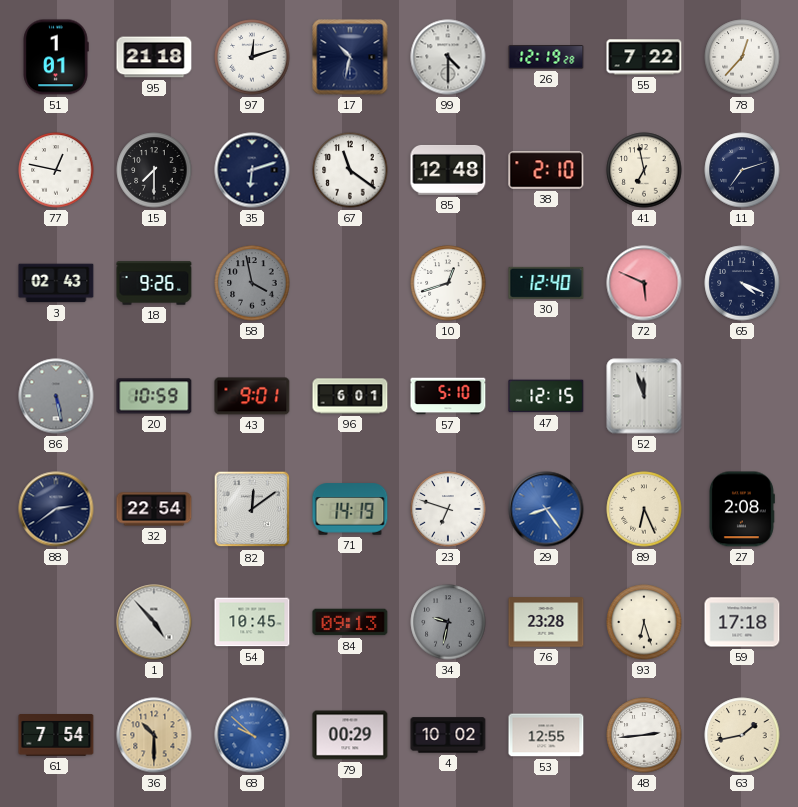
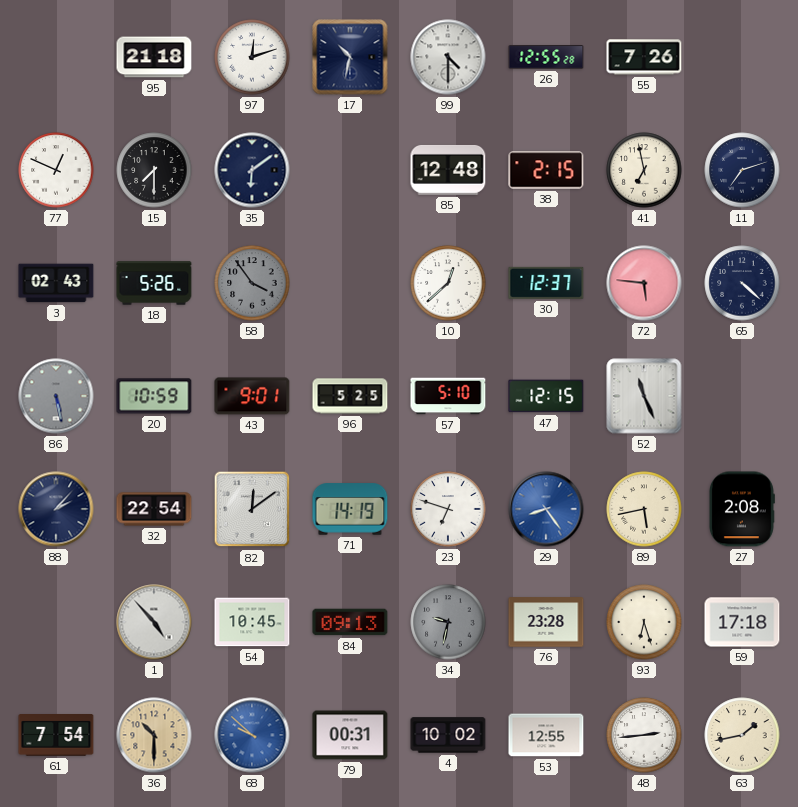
51: 1:01 -> none
26: 12:19 -> 12:55
55: 7:22 -> 7:26
78: 12:37 -> none
77: 12:47 -> 12:49
35: 6:12 -> 6:09
67: 11:21 -> none
38: 2:10 -> 2:15
18: 9:26 -> 5:26
58: 3:58 -> 3:54
10: 12:42 -> 12:38
30: 12:40 -> 12:37
72: 5:49 -> 5:46
65: 4:19 -> 4:22
96: 6:01 -> 5:25
52: 11:57 -> 11:26
88: 2:39 -> 2:07
89: 6:26 -> 5:43
79: 00:29 -> 00:31
